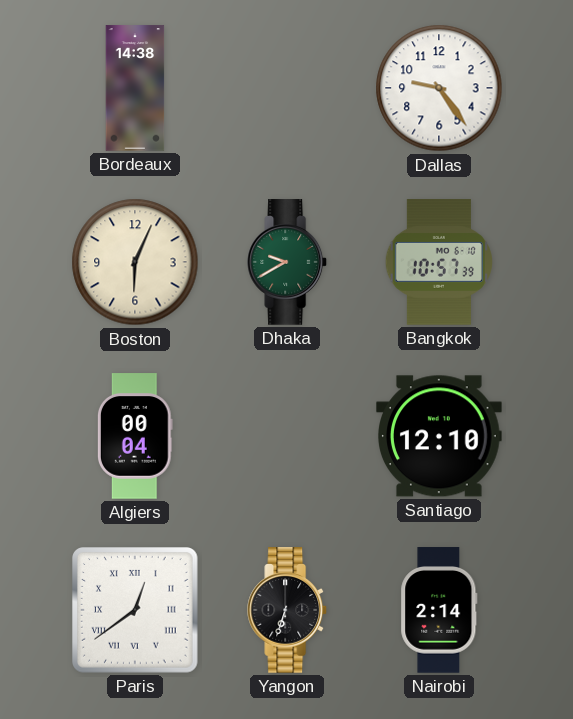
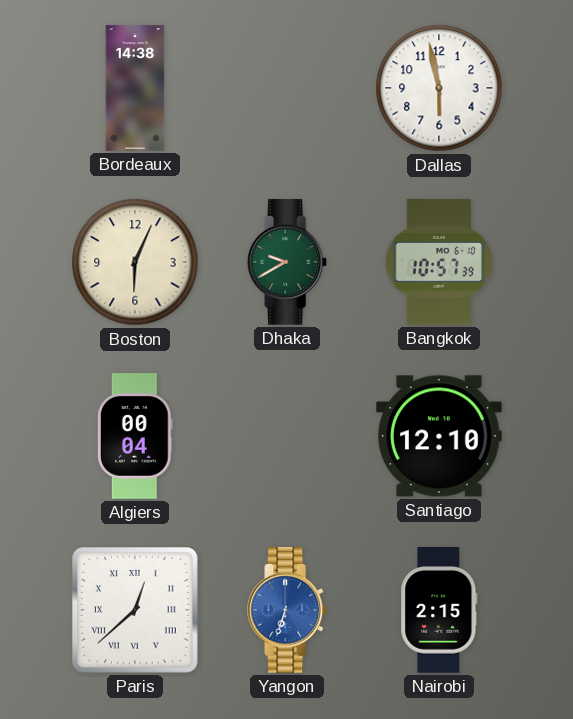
Dallas: 9:24 -> 5:58
Paris: 12:39 -> 12:38
Yangon dial: black -> blue
Nairobi: 2:14 -> 2:15
